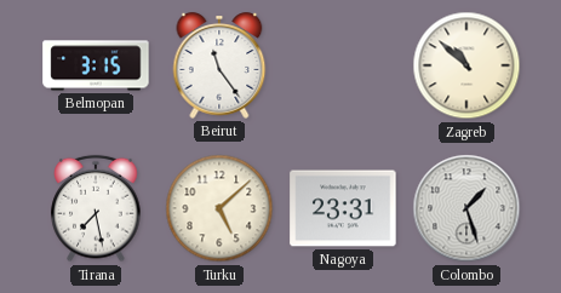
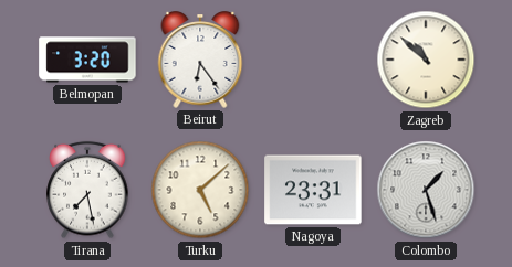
Belmopan: 3:15 -> 3:20
Beirut: 11:24 -> 6:24
